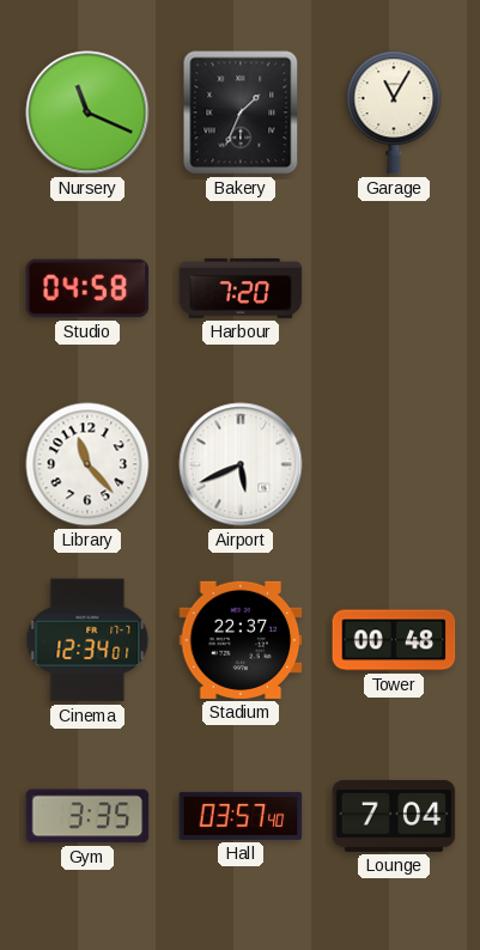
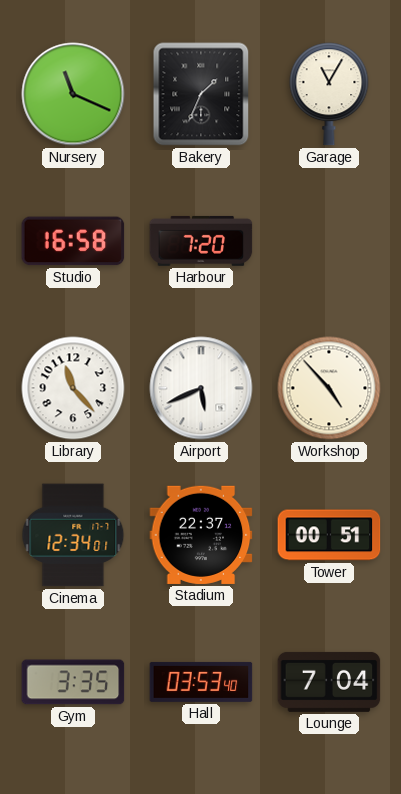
Studio: 04:58 -> 16:58
Workshop: none -> 4:53
Tower: 00:48 -> 00:51
Hall: 03:57 -> 03:53
